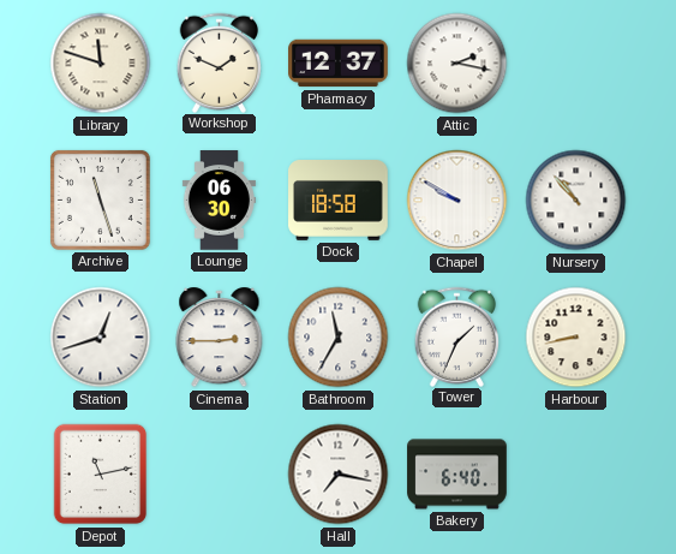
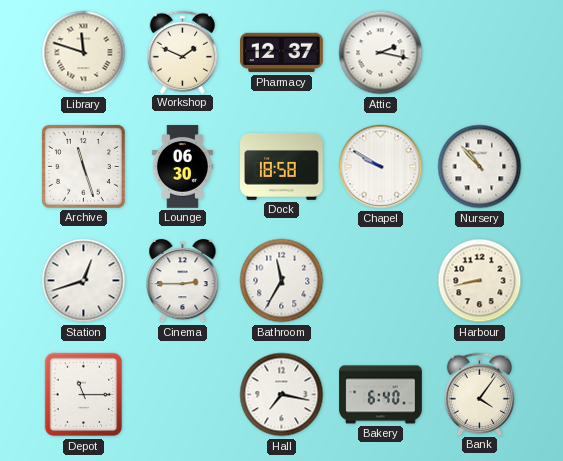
Tower: 1:34 -> none
Depot: 11:13 -> 11:15
Bank: none -> 4:06
